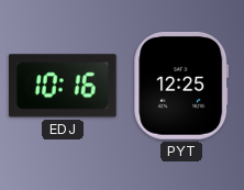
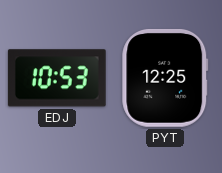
EDJ: 10:16 -> 10:53
